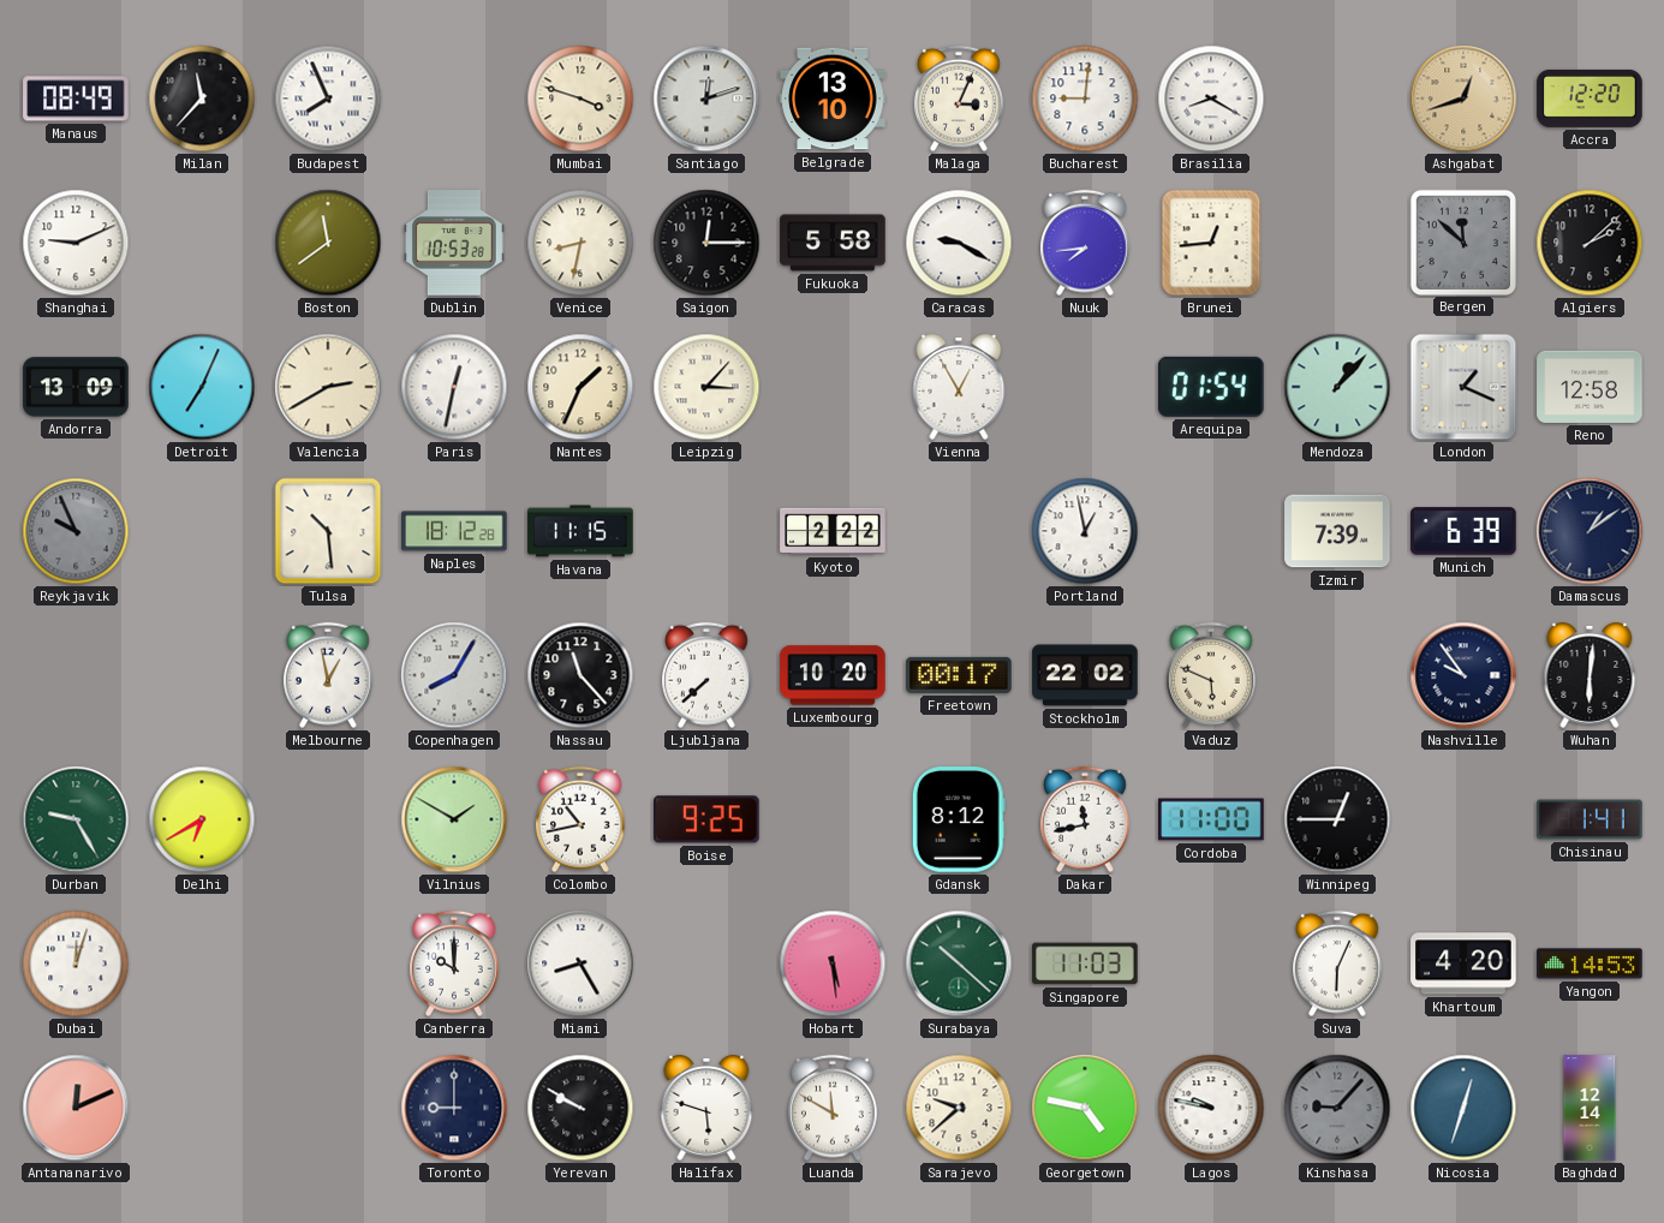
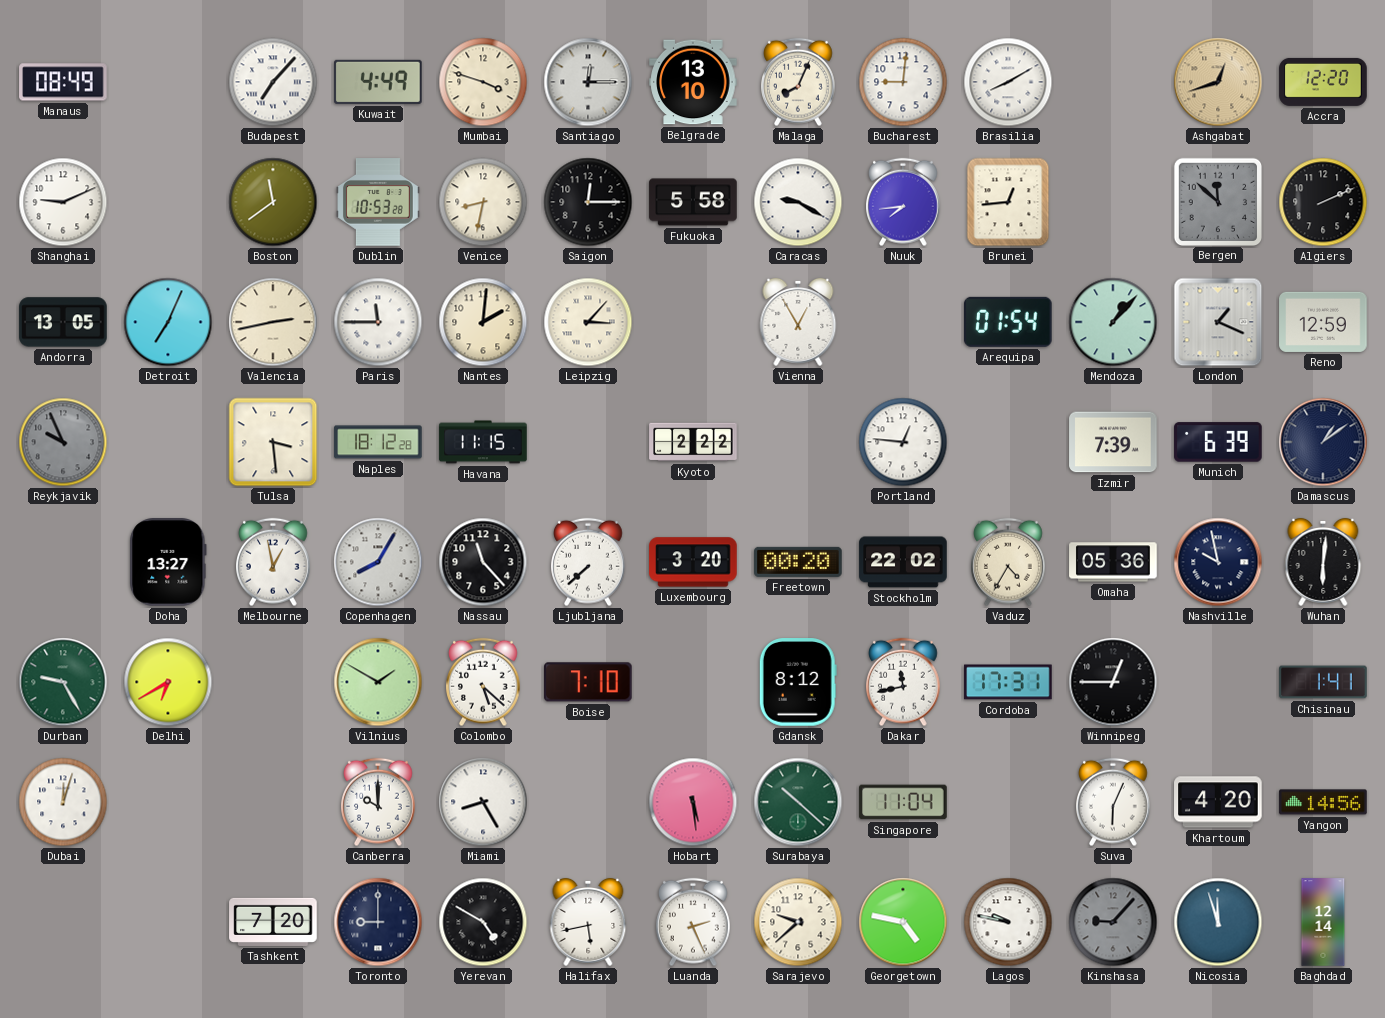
Milan: 11:37 -> none
Budapest: 7:56 -> 7:07
Kuwait: none -> 4:49
Santiago: 12:12 -> 12:15
Malaga: 3:04 -> 8:04
Brasilia: 8:20 -> 8:10
Algiers: 2:08 -> 2:11
Andorra: 13:09 -> 13:05
Valencia: 2:40 -> 2:43
Paris: 12:32 -> 11:45
Nantes: 1:34 -> 2:01
Reno: 12:58 -> 12:59
Tulsa: 10:29 -> 3:29
Portland: 12:58 -> 12:46
Doha: none -> 13:27
Luxembourg: 10:20 -> 3:20
Freetown: 00:17 -> 00:20
Vaduz: 5:49 -> 4:35
Omaha: none -> 05:36
Nashville: 9:54 -> 9:58
Colombo: 10:43 -> 5:22
Boise: 9:25 -> 7:10
Cordoba: 11:00 -> 17:31
Singapore: 11:03 -> 11:04
Yangon: 14:53 -> 14:56
Antananarivo: 12:11 -> none
Tashkent: none -> 7:20
Yerevan: 9:50 -> 4:50
Halifax: 5:48 -> 5:43
Luanda: 11:50 -> 2:26
Nicosia: 12:33 -> 11:57
